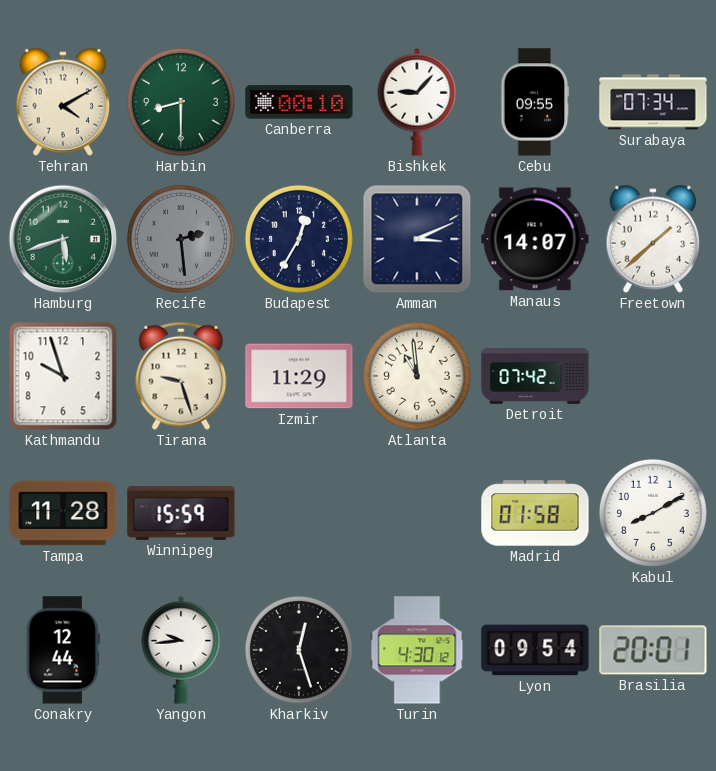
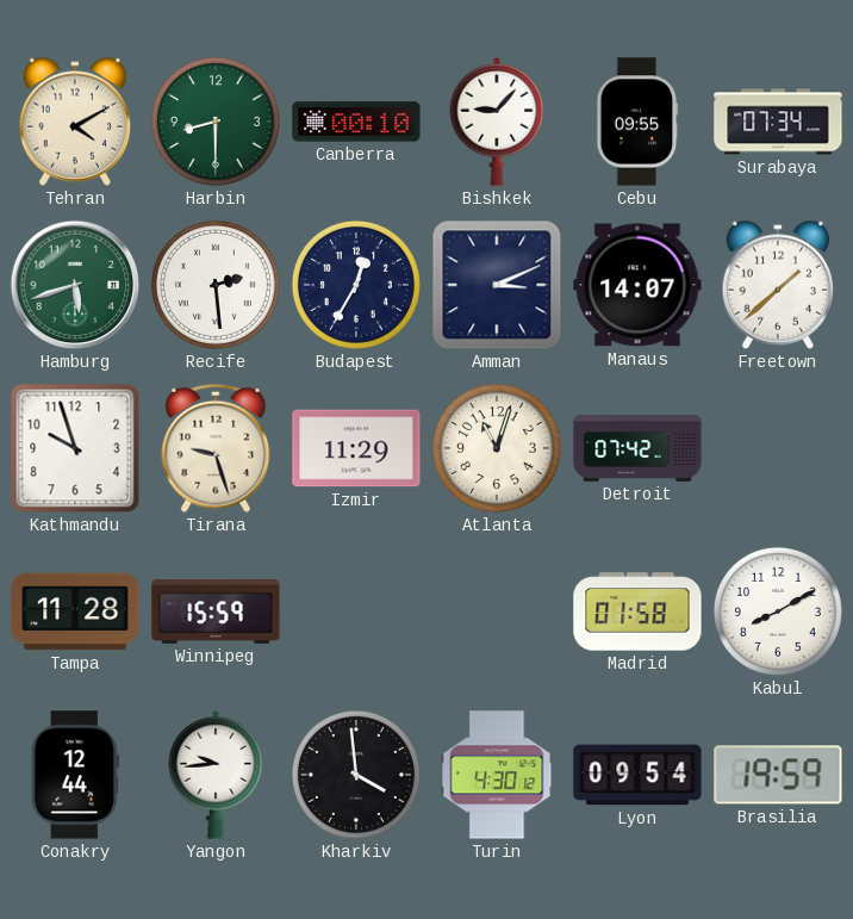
Recife dial: grey -> white
Atlanta: 10:59 -> 11:03
Kharkiv: 12:27 -> 3:59
Brasilia: 20:01 -> 19:59
